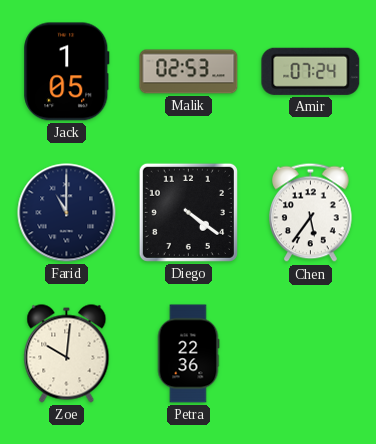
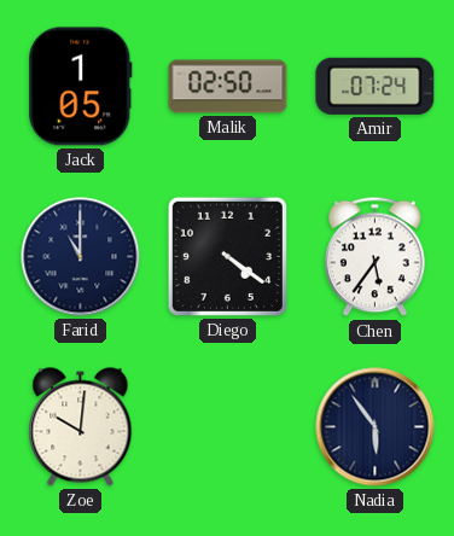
Malik: 02:53 -> 02:50
Petra: 22:36 -> none
Nadia: none -> 5:54
